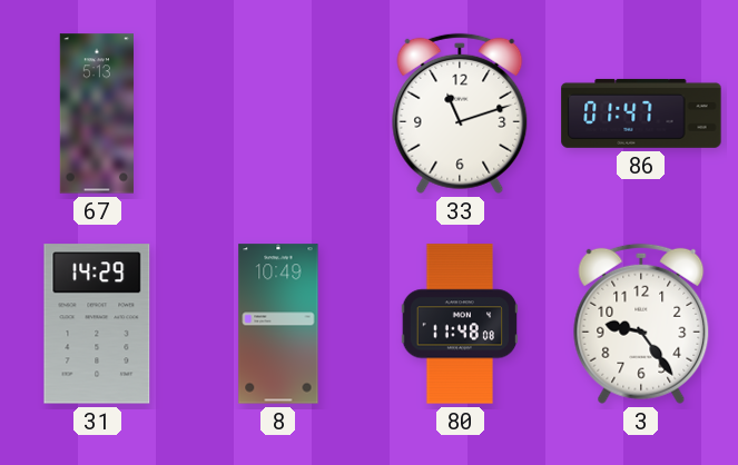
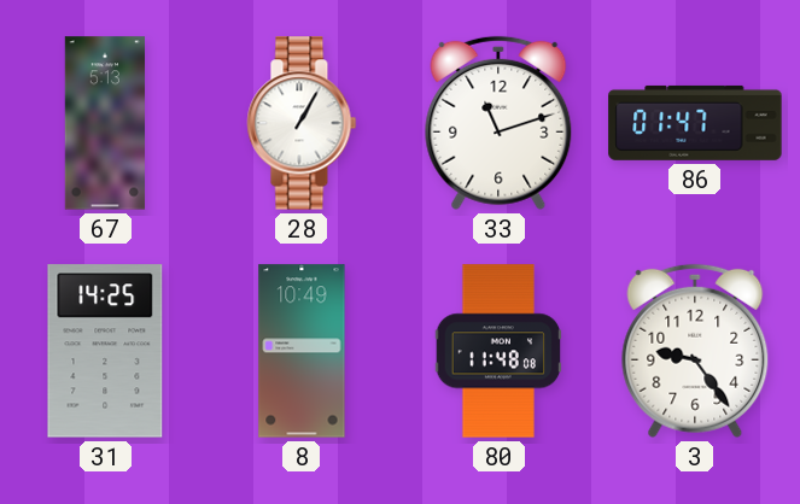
28: none -> 1:05
31: 14:29 -> 14:25
